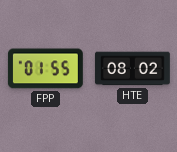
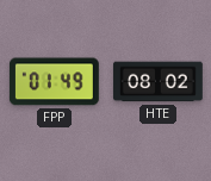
FPP: 01:55 -> 01:49
